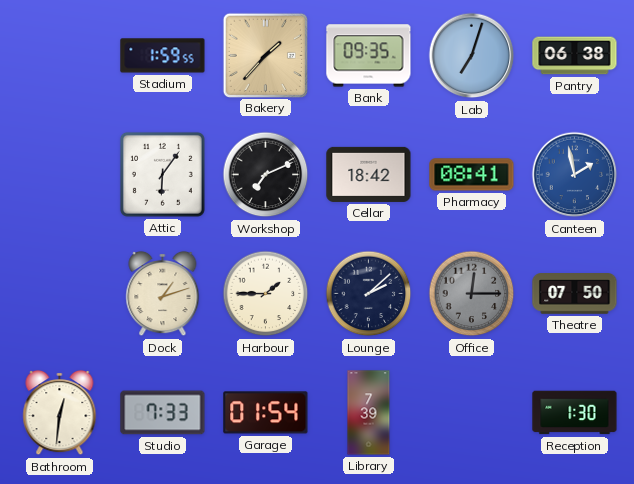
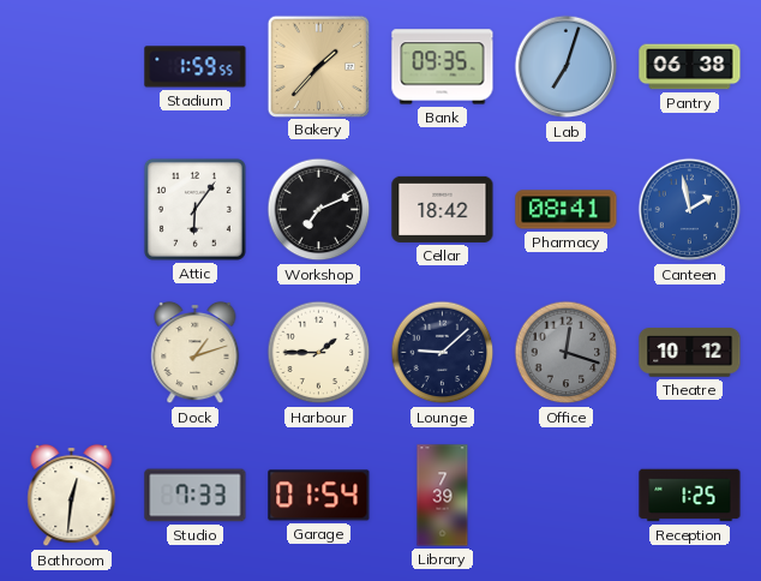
Lounge: 2:08 -> 9:08
Office: 12:15 -> 12:18
Theatre: 07:50 -> 10:12
Reception: 1:30 -> 1:25
